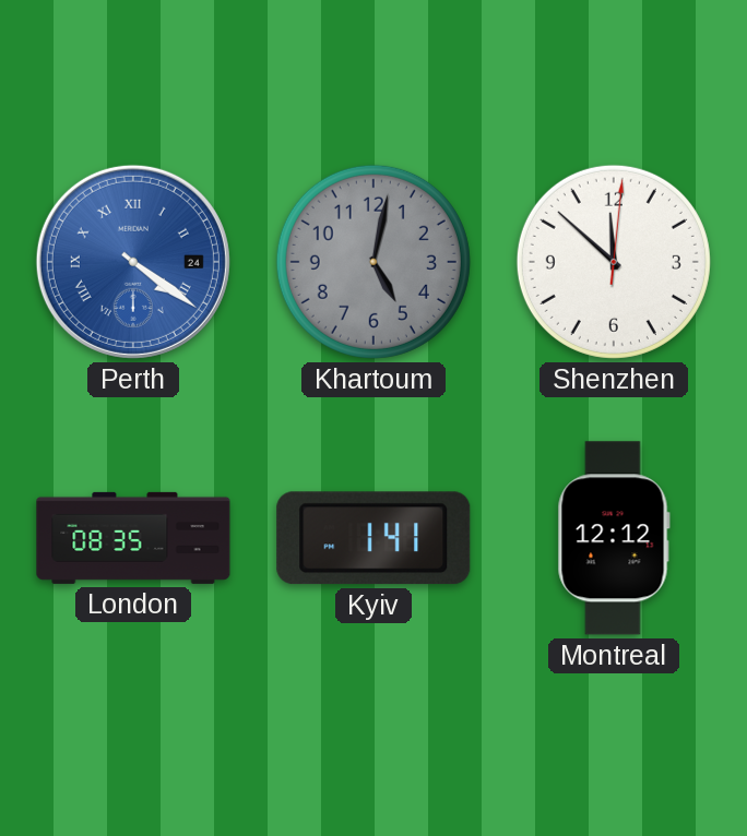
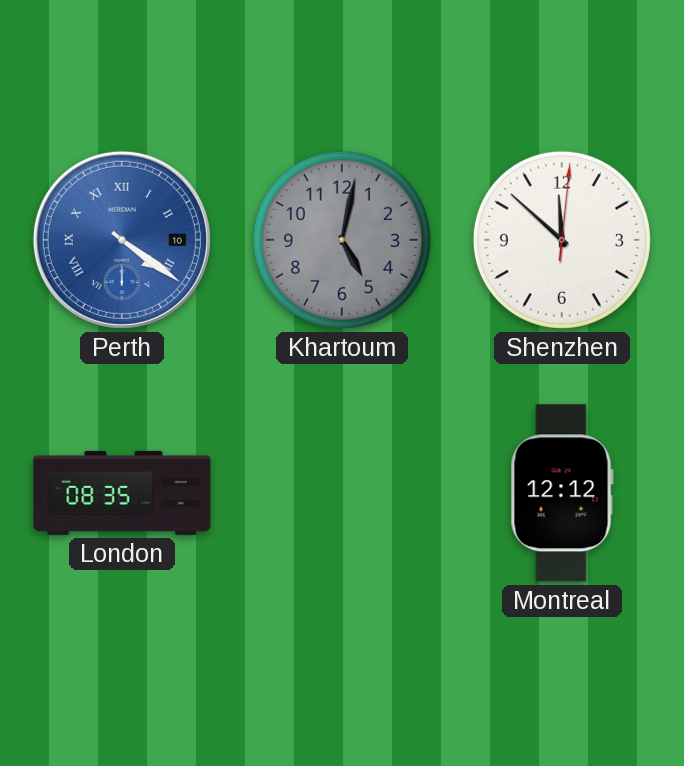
Perth date: 24 -> 10
Kyiv: 1:41 -> none
